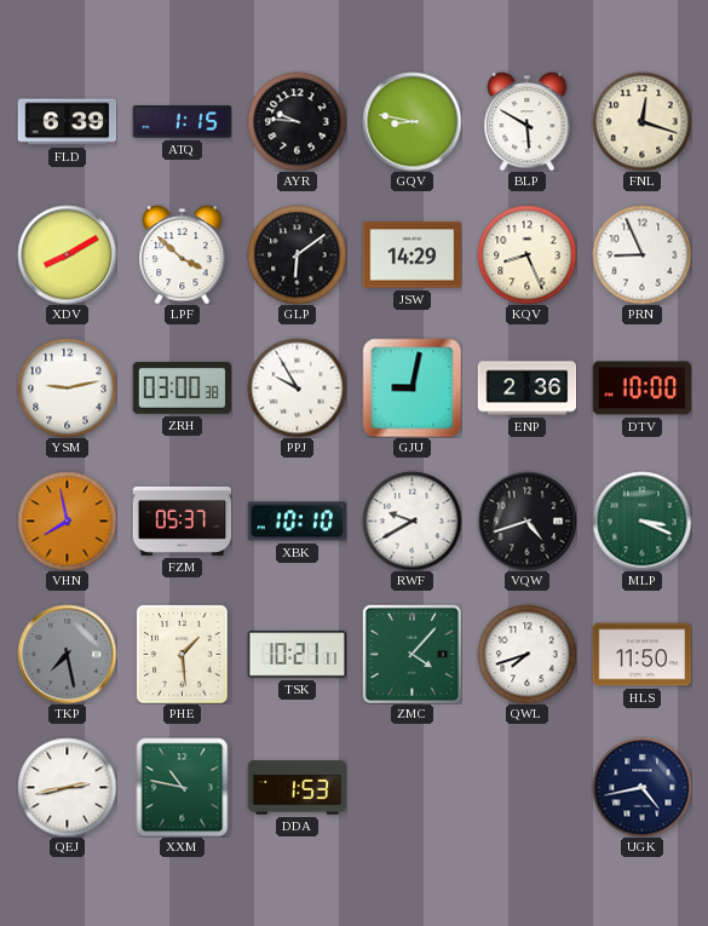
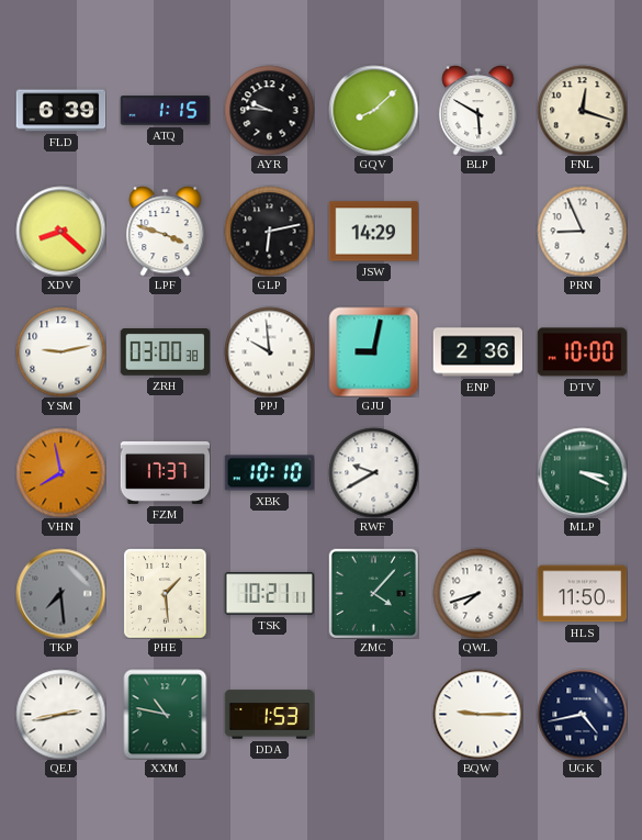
GQV: 8:47 -> 8:08
XDV: 8:10 -> 8:22
LPF: 3:52 -> 3:48
GLP: 6:09 -> 6:13
KQV: 8:26 -> none
PPJ: 9:55 -> 9:59
FZM: 05:37 -> 17:37
VQW: 4:42 -> none
TKP: 7:28 -> 7:29
BQW: none -> 9:15
